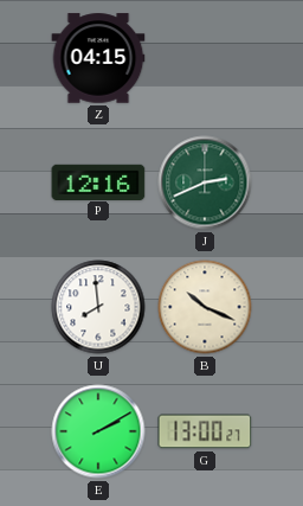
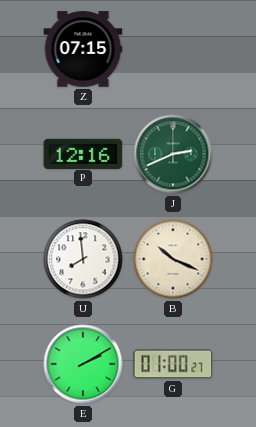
Z: 04:15 -> 07:15
G: 13:00 -> 01:00
